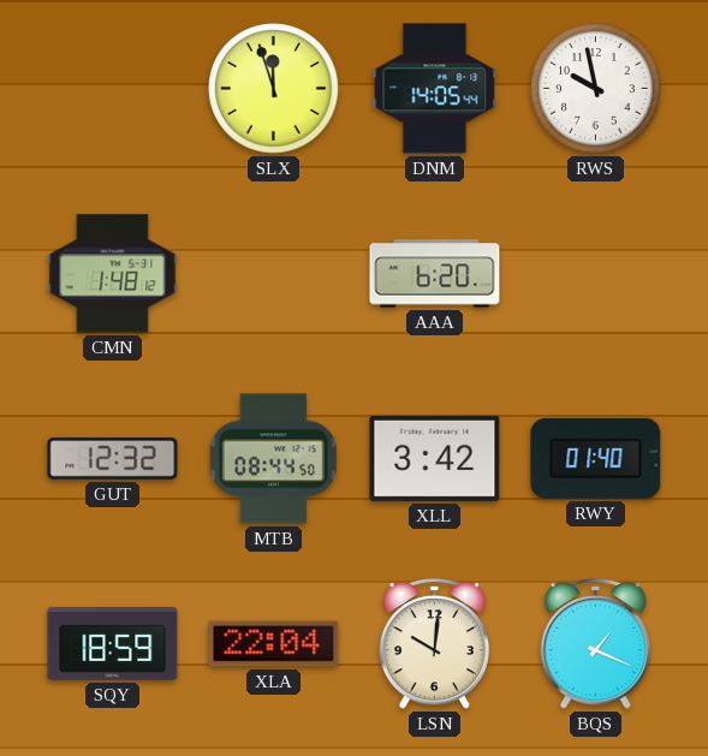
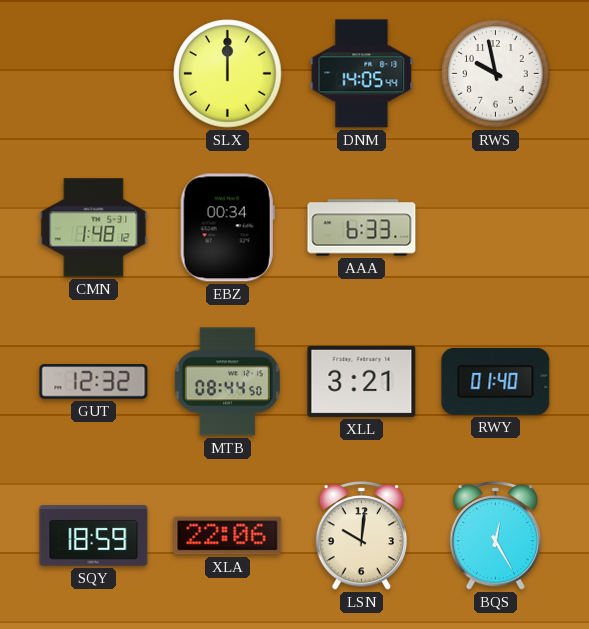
SLX: 11:57 -> 12:00
EBZ: none -> 00:34
AAA: 6:20 -> 6:33
XLL: 3:42 -> 3:21
XLA: 22:04 -> 22:06
BQS: 1:19 -> 12:25
